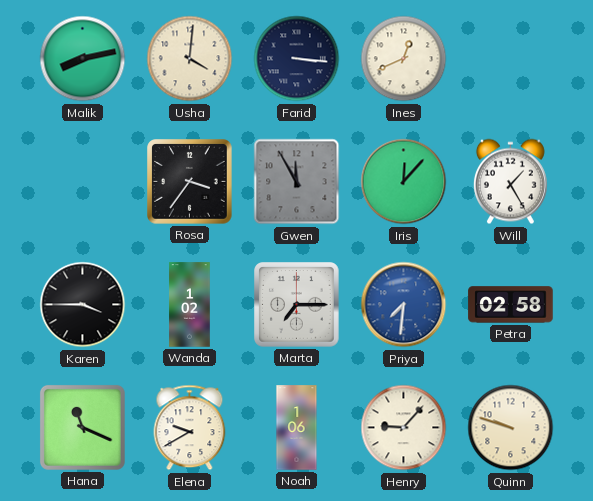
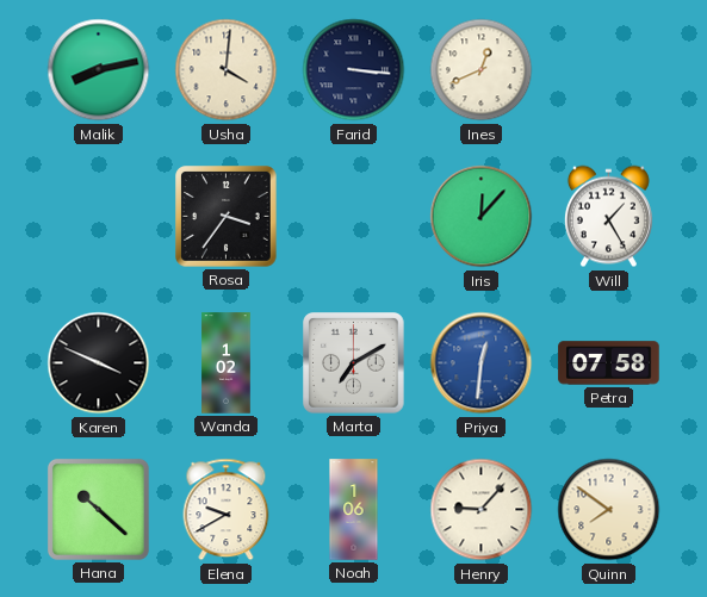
Gwen: 11:55 -> none
Karen: 3:45 -> 3:49
Marta: 7:15 -> 7:10
Priya: 7:31 -> 12:31
Petra: 02:58 -> 07:58
Hana: 11:19 -> 10:22
Quinn: 9:48 -> 7:51
